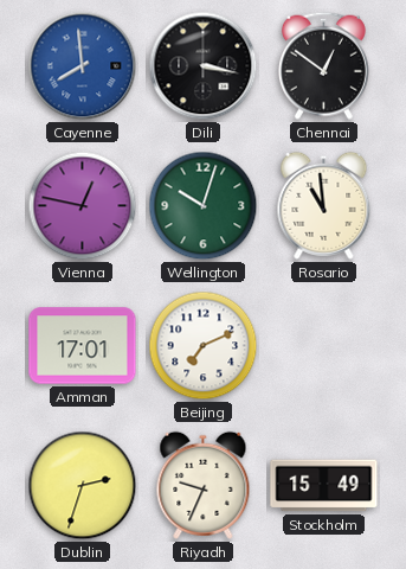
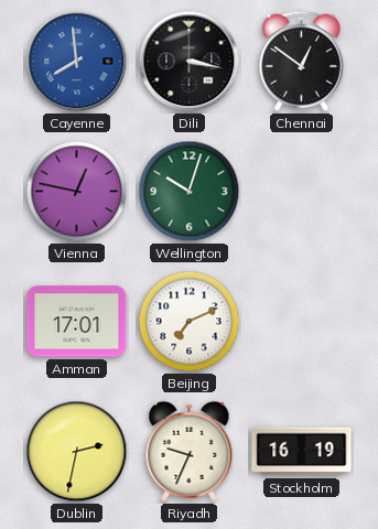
Rosario: 10:59 -> none
Dublin: 2:33 -> 2:32
Stockholm: 15:49 -> 16:19
